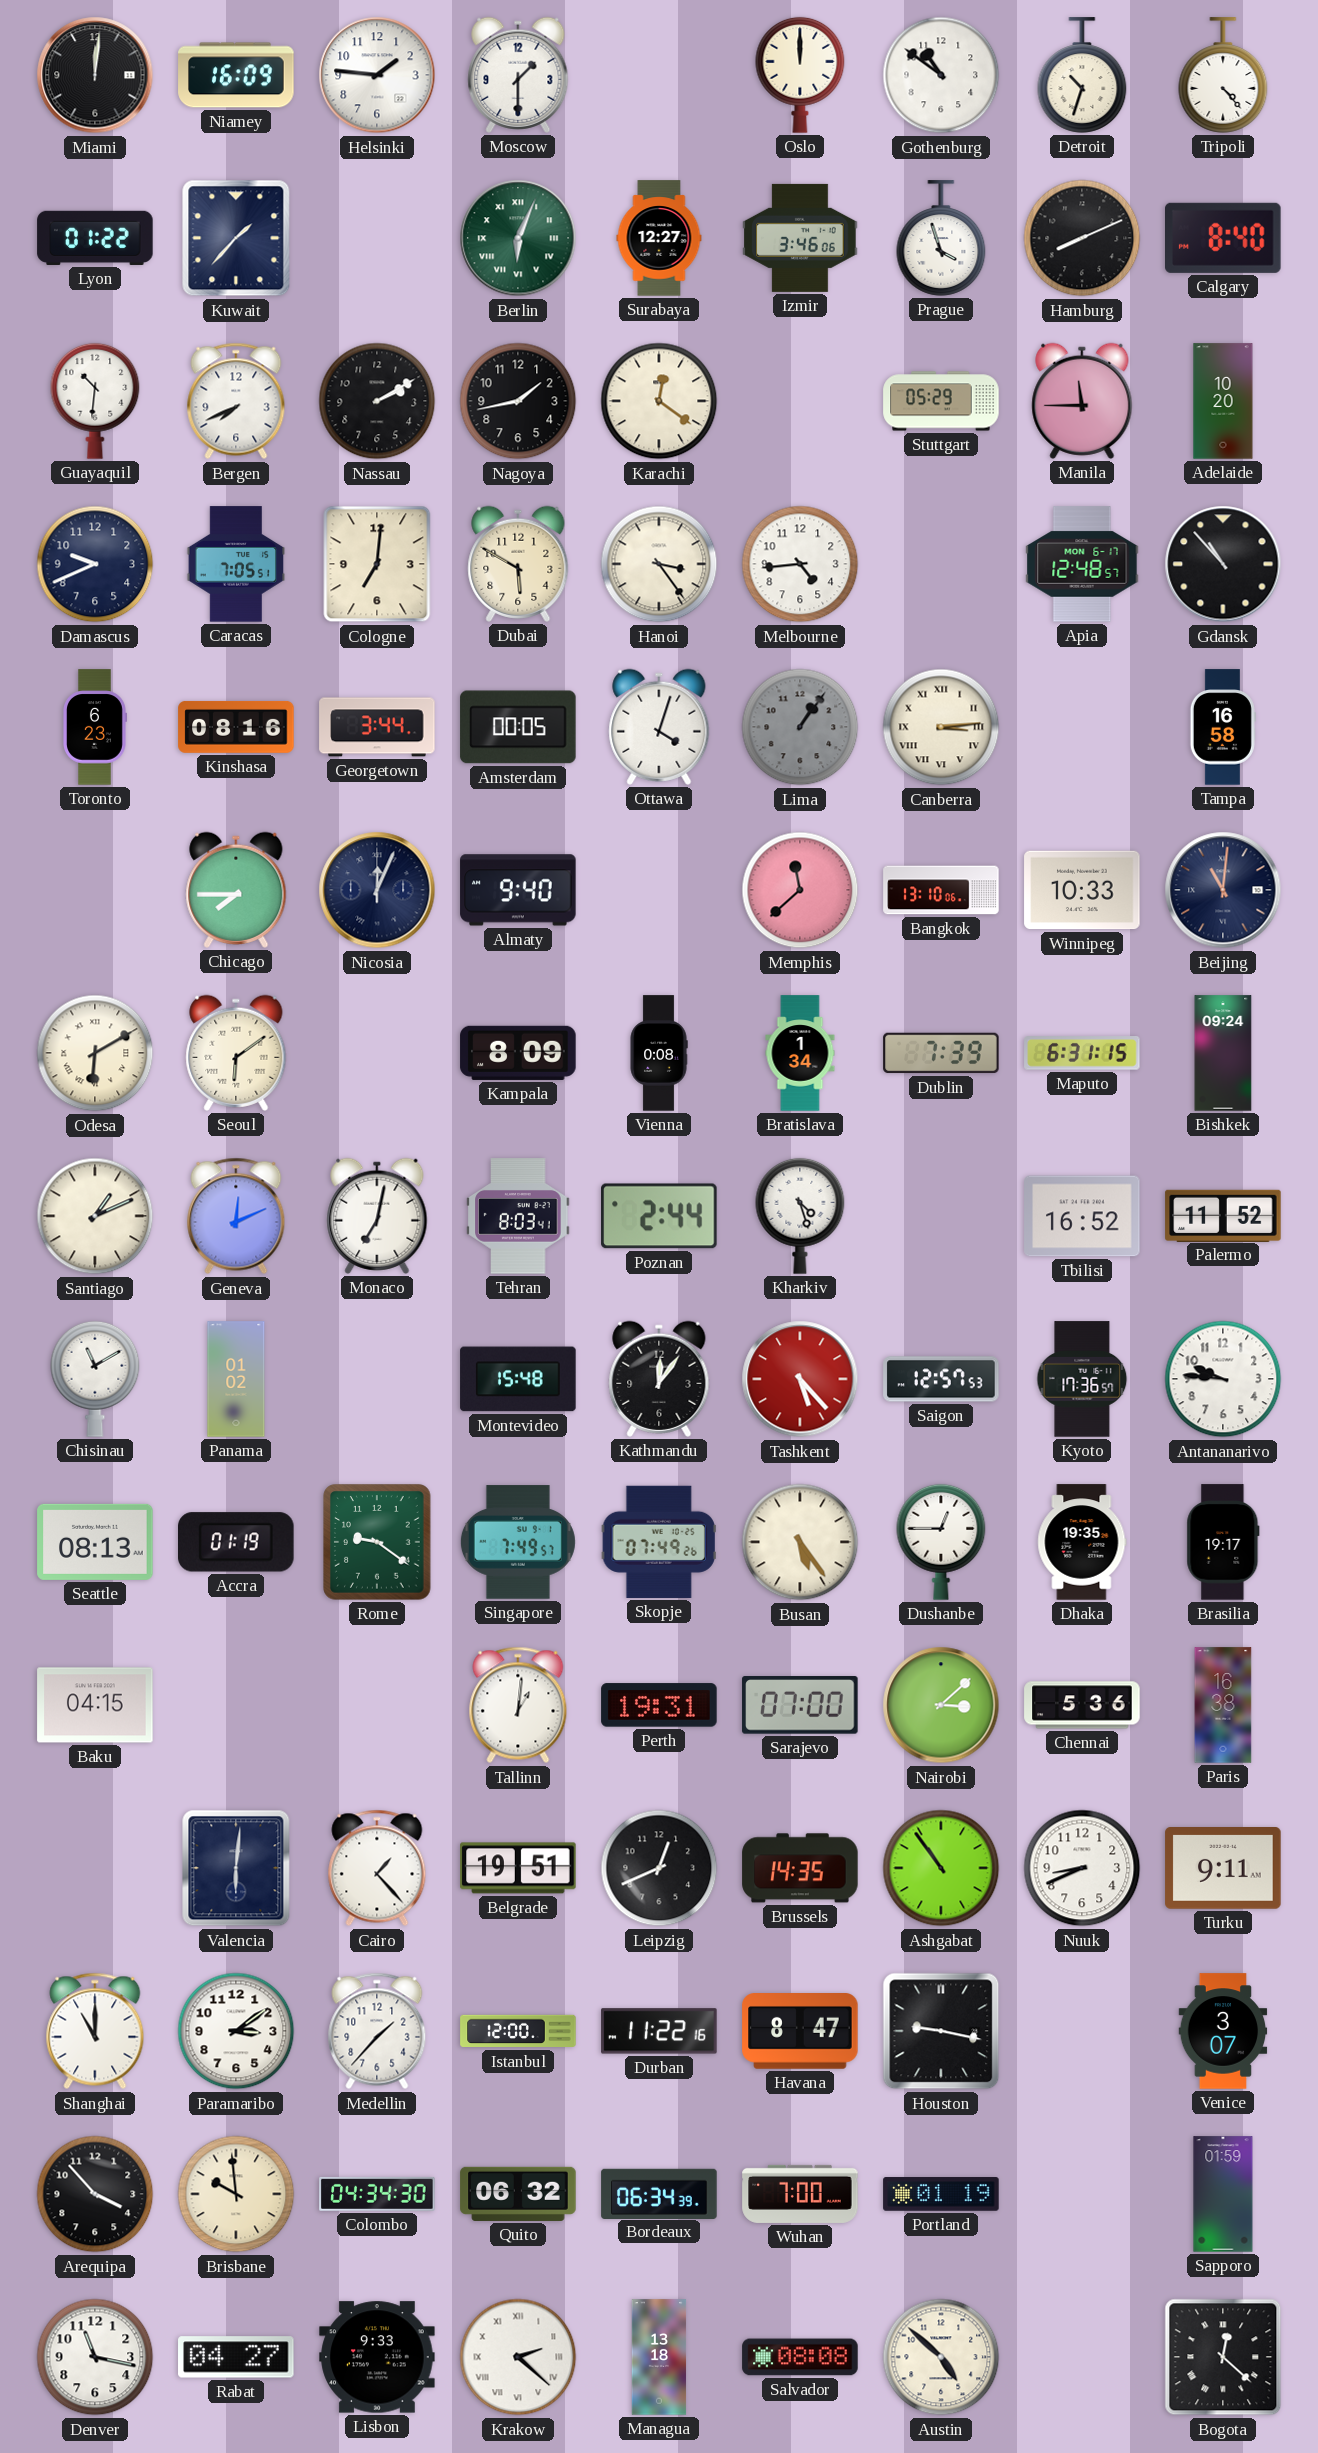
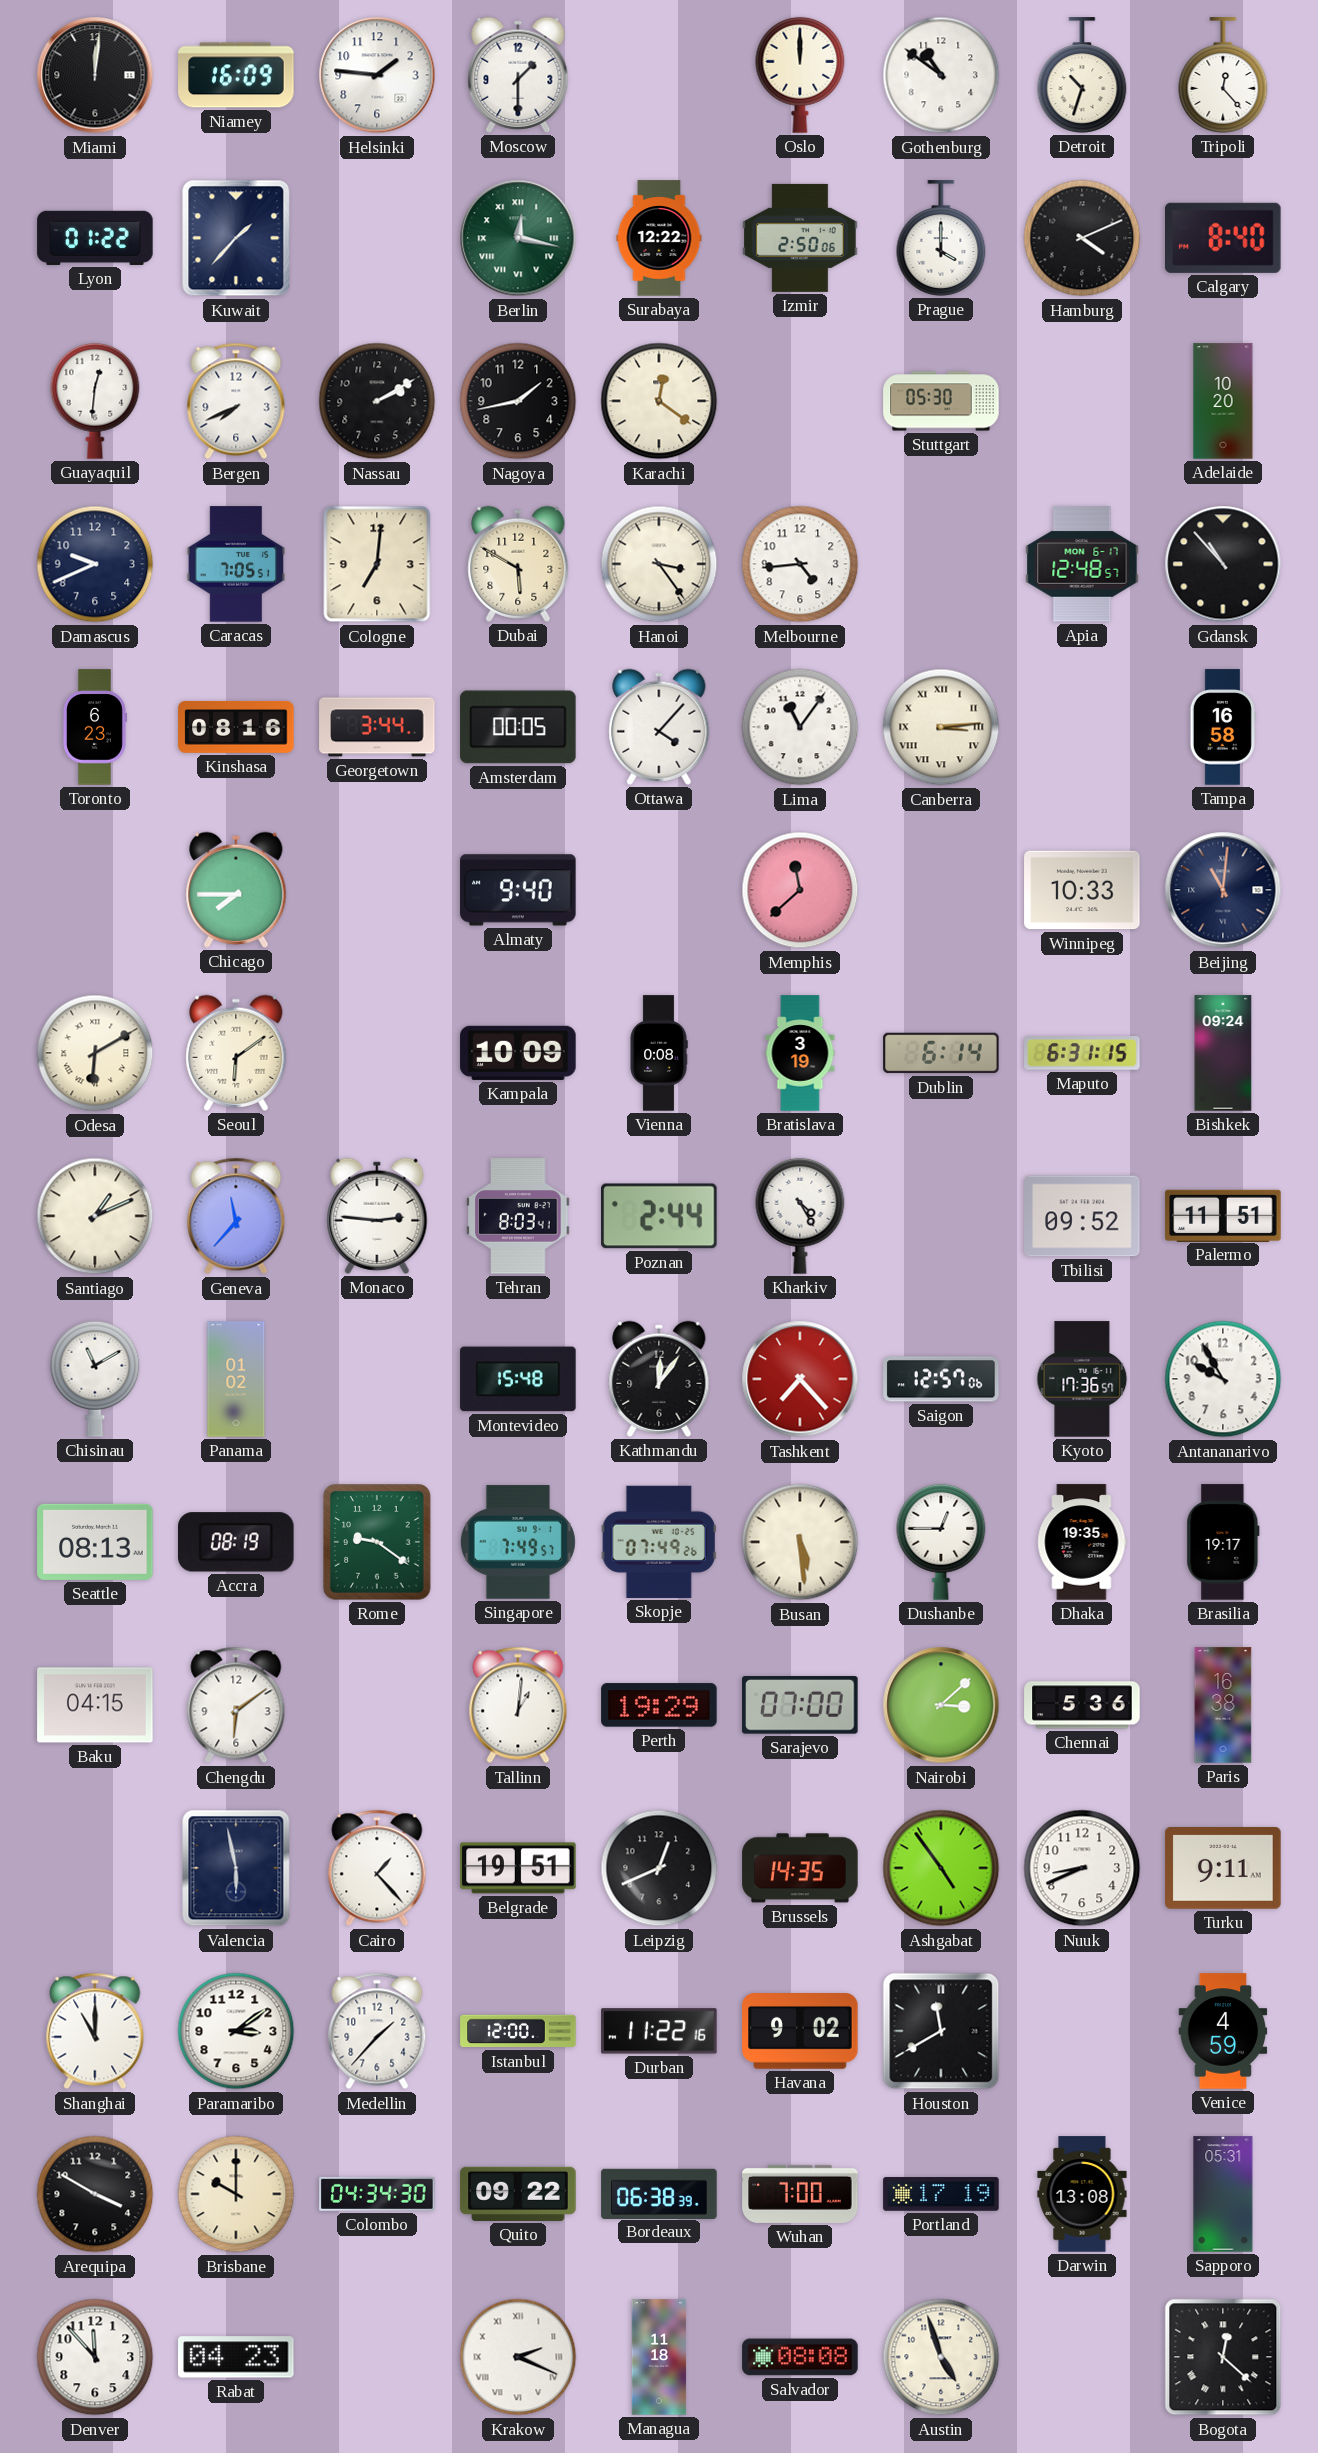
Tripoli: 4:23 -> 12:23
Berlin: 6:04 -> 12:17
Surabaya: 12:27 -> 12:22
Izmir: 3:46 -> 2:50
Prague: 3:57 -> 4:00
Hamburg: 8:11 -> 4:11
Guayaquil: 10:31 -> 12:31
Stuttgart: 05:29 -> 05:30
Manila: 11:45 -> none
Ottawa: 4:03 -> 4:07
Lima: 1:06 -> 11:06
Lima dial: grey -> white
Nicosia: 12:04 -> none
Bangkok: 13:10 -> none
Kampala: 8:09 -> 10:09
Bratislava: 1:34 -> 3:19
Dublin: 7:39 -> 6:14
Geneva: 12:11 -> 11:37
Monaco: 7:02 -> 2:46
Kharkiv: 4:27 -> 4:25
Tbilisi: 16:52 -> 09:52
Palermo: 11:52 -> 11:51
Tashkent: 5:23 -> 7:23
Saigon: 12:57:53 -> 12:57:06
Antananarivo: 9:46 -> 9:55
Accra: 01:19 -> 08:19
Busan: 5:24 -> 5:29
Chengdu: none -> 6:09
Perth: 19:31 -> 19:29
Valencia: 6:01 -> 5:58
Ashgabat: 10:54 -> 4:54
Havana: 8:47 -> 9:02
Houston: 9:17 -> 11:40
Venice: 3:07 -> 4:59
Arequipa: 3:53 -> 3:50
Brisbane: 9:59 -> 10:00
Quito: 06:32 -> 09:22
Bordeaux: 06:34 -> 06:38
Portland: 01:19 -> 17:19
Darwin: none -> 13:08
Sapporo: 01:59 -> 05:31
Denver: 11:17 -> 11:53
Rabat: 04:27 -> 04:23
Lisbon: 9:33 -> none
Krakow: 2:22 -> 2:19
Managua: 13:18 -> 11:18
Austin: 4:52 -> 4:57
